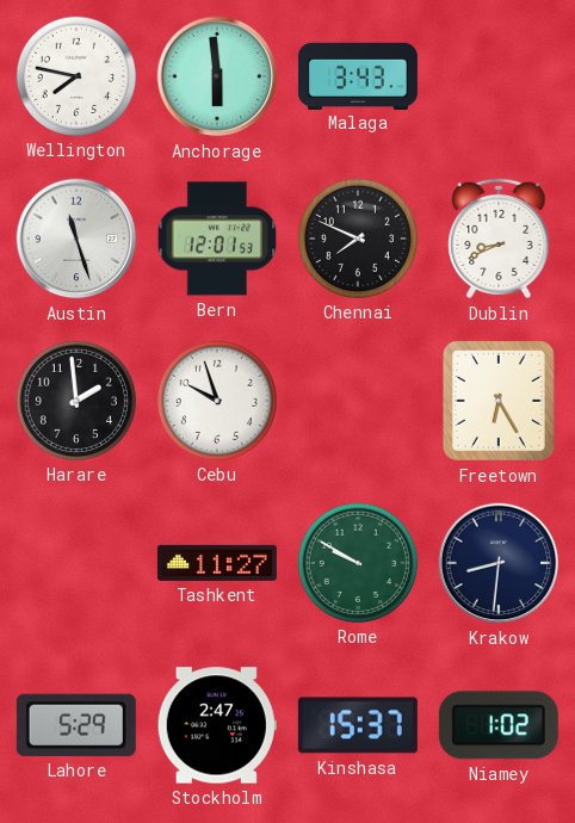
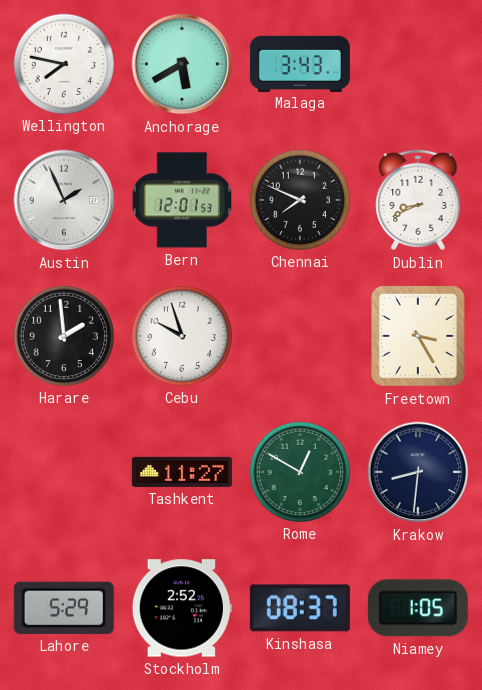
Anchorage: 5:59 -> 5:40
Austin: 11:27 -> 1:56
Freetown: 6:25 -> 3:25
Rome: 9:50 -> 12:50
Stockholm: 2:47 -> 2:52
Kinshasa: 15:37 -> 08:37
Niamey: 1:02 -> 1:05
